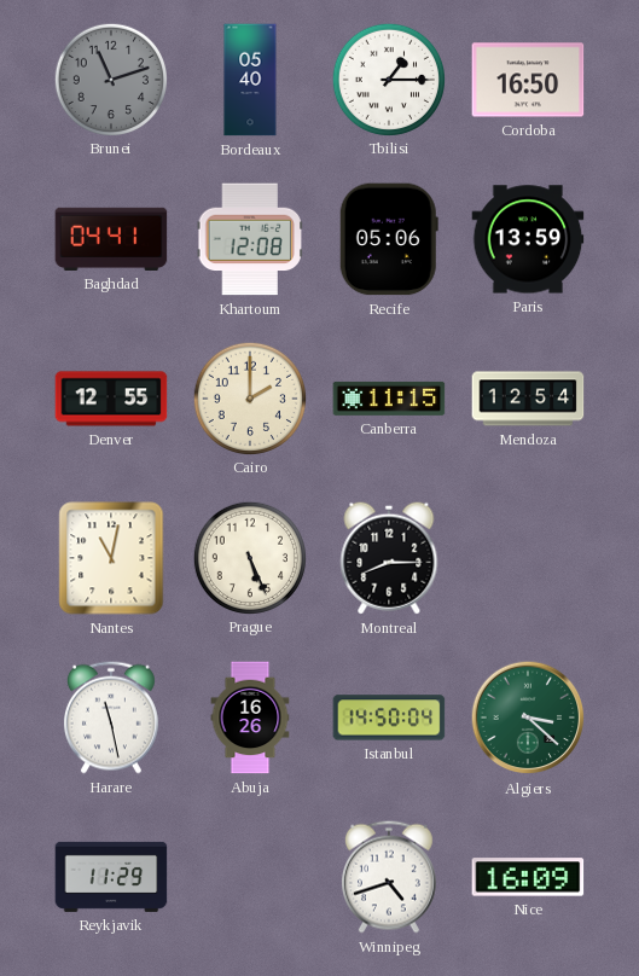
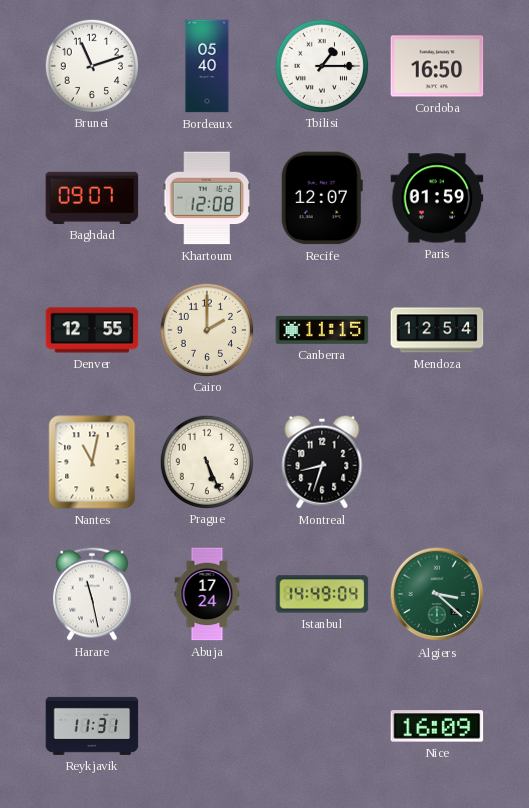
Brunei dial: grey -> white
Baghdad: 04:41 -> 09:07
Recife: 05:06 -> 12:07
Paris: 13:59 -> 01:59
Montreal: 8:15 -> 8:33
Abuja: 16:26 -> 17:24
Istanbul: 14:50 -> 14:49
Reykjavik: 11:29 -> 11:31
Winnipeg: 4:42 -> none
